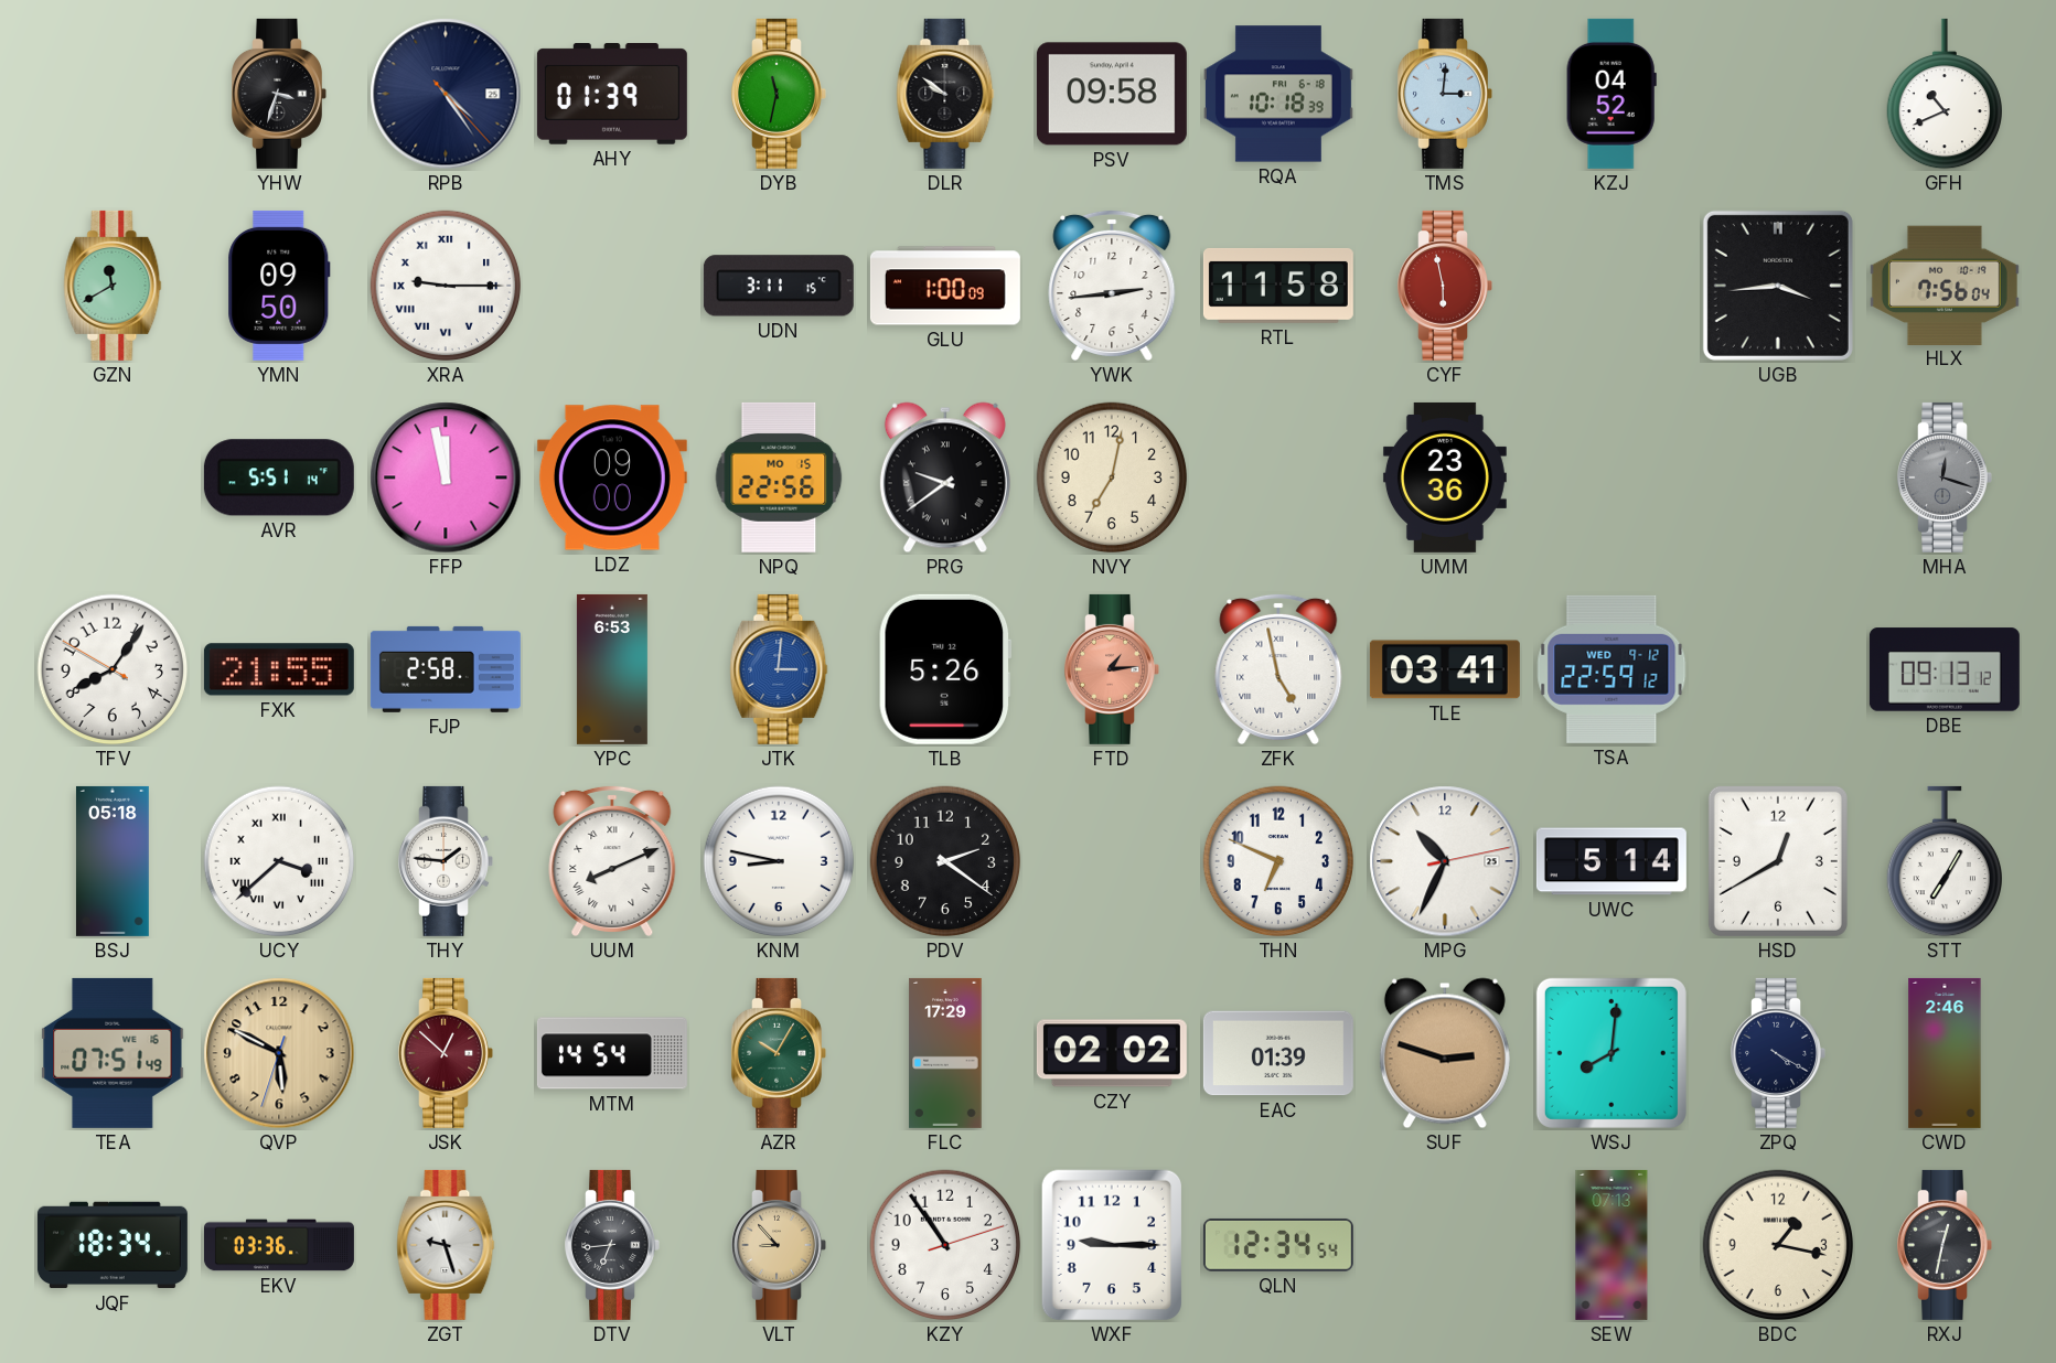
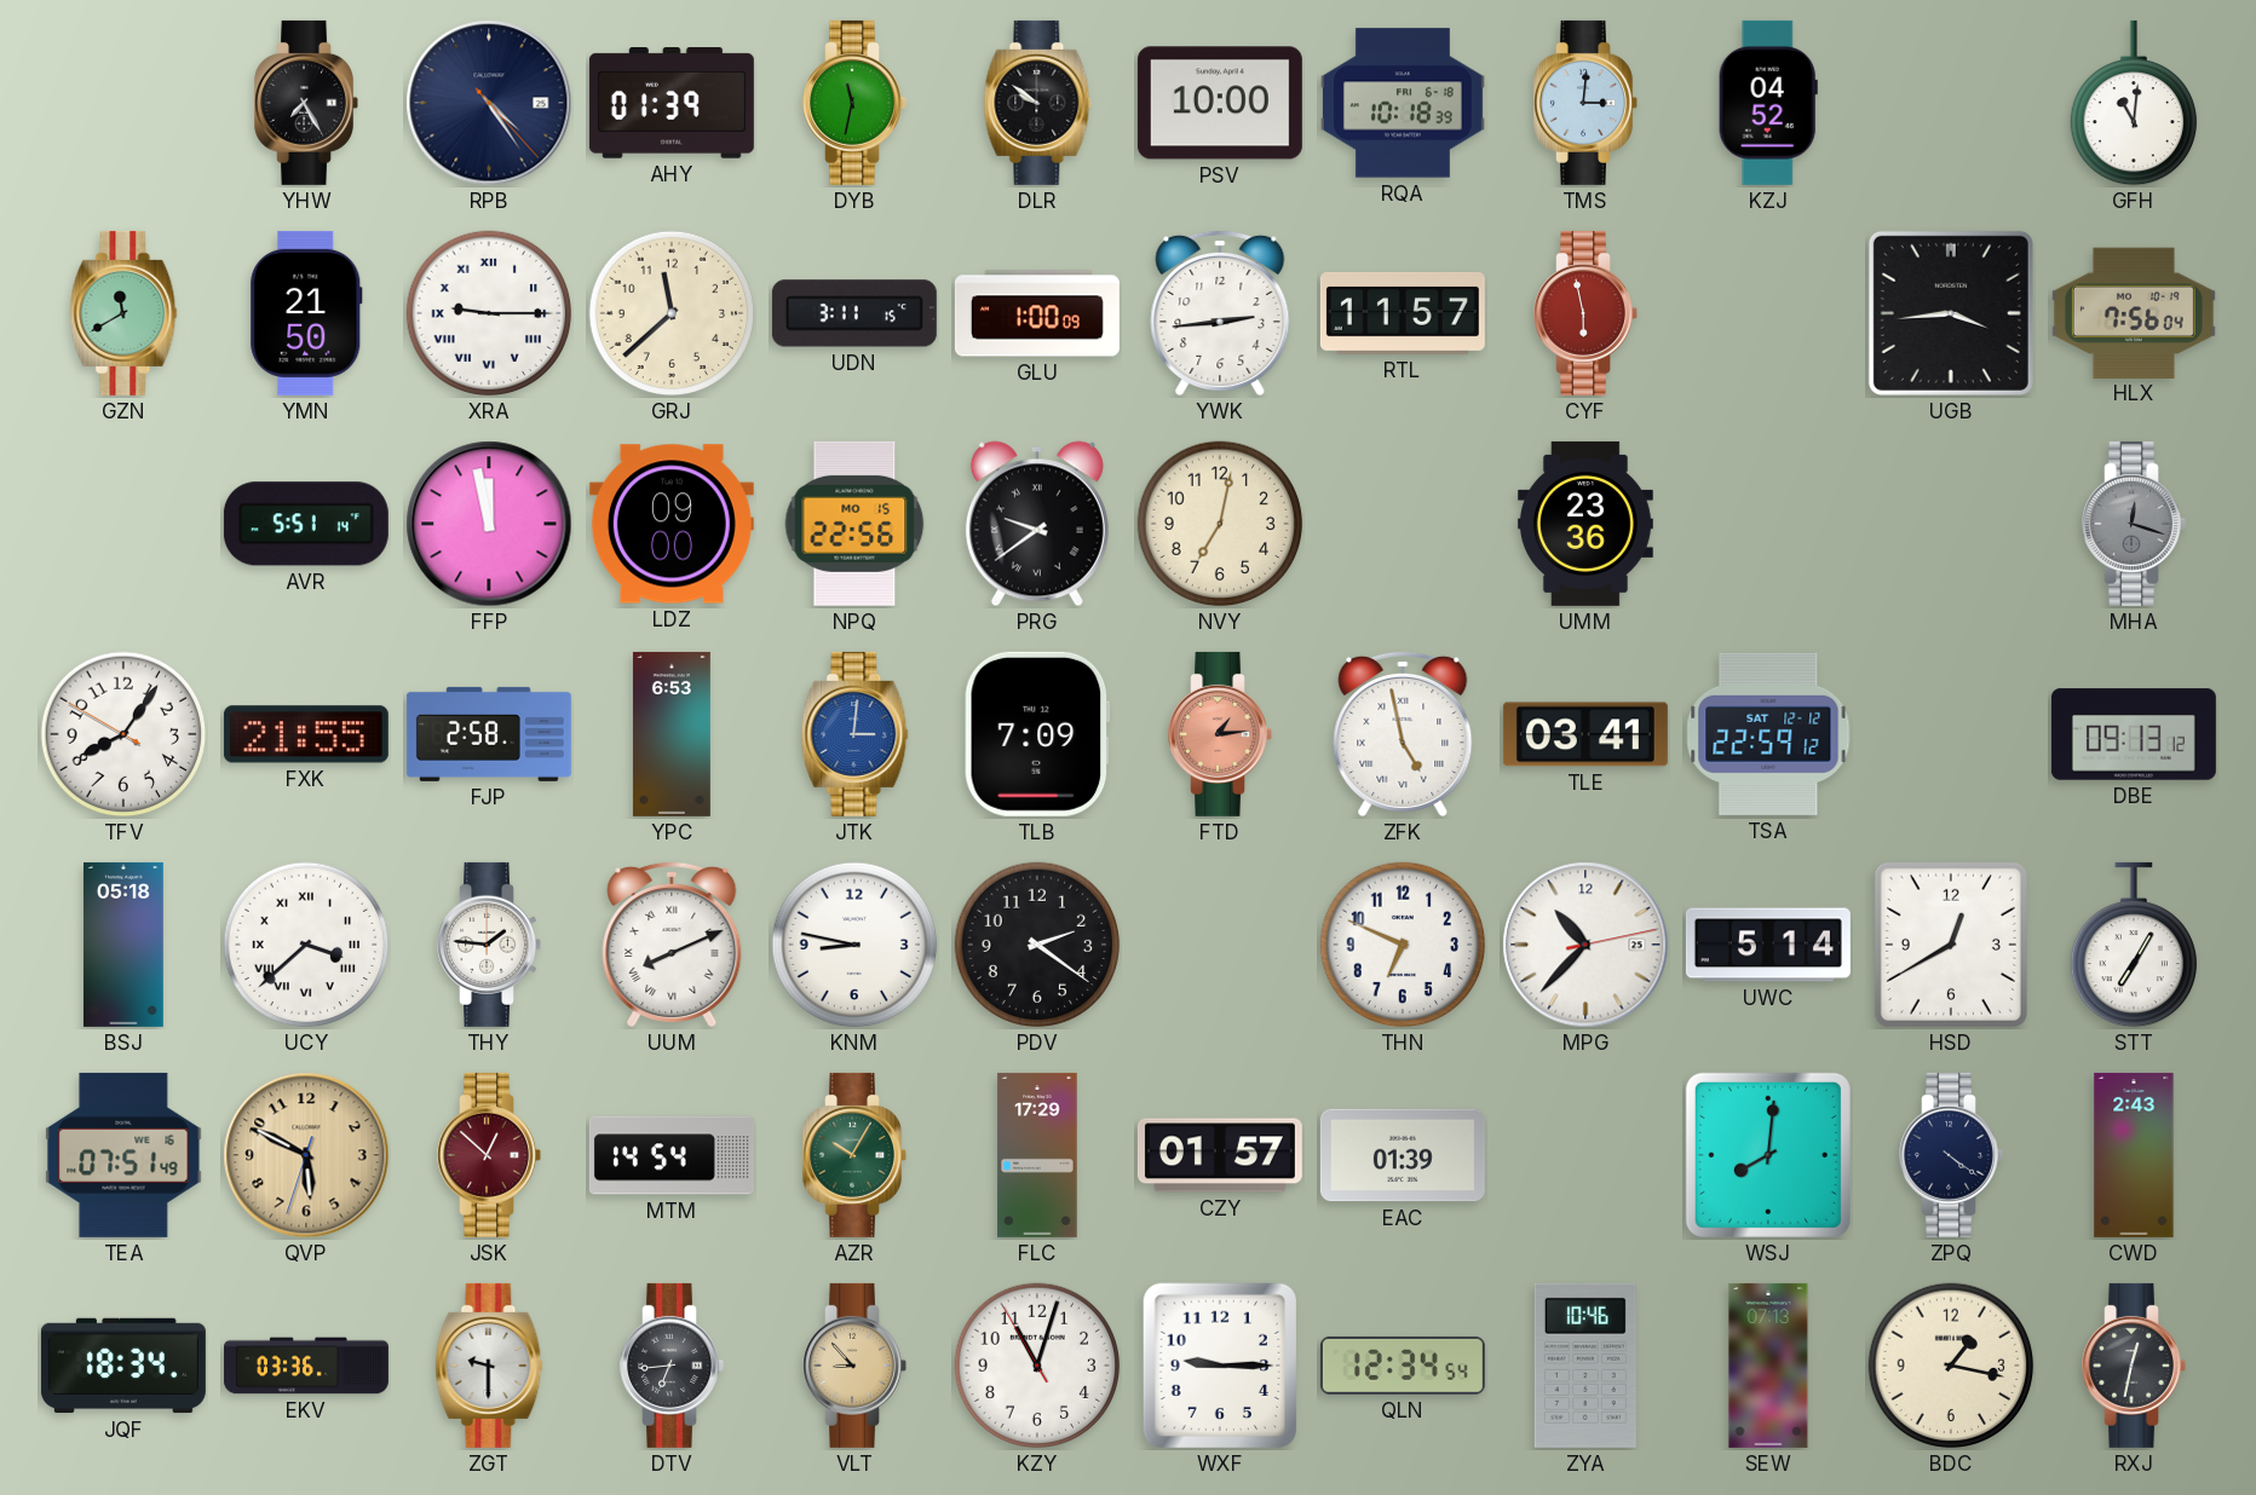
YHW: 3:33 -> 7:25
PSV: 09:58 -> 10:00
GFH: 10:41 -> 11:01
YMN: 09:50 -> 21:50
GRJ: none -> 11:38
RTL: 11:58 -> 11:57
TLB: 5:26 -> 7:09
TSA date: WED 9-12 -> SAT 12-12
MPG: 10:34 -> 10:37
CZY: 02:02 -> 01:57
SUF: 2:48 -> none
ZPQ: 4:20 -> 4:21
CWD: 2:46 -> 2:43
ZGT: 9:27 -> 9:30
KZY: 10:54 -> 11:02
ZYA: none -> 10:46
